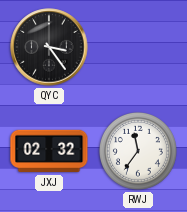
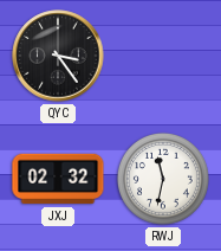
RWJ: 11:36 -> 11:32
